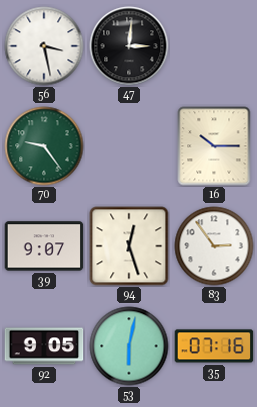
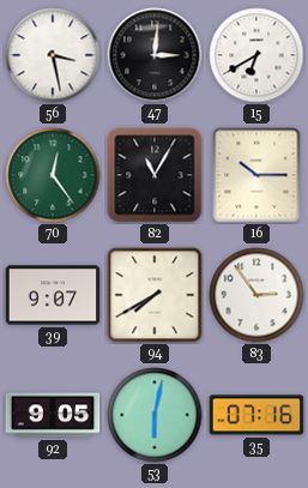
15: none -> 6:40
70: 9:24 -> 12:24
82: none -> 11:05
94: 12:27 -> 7:40
